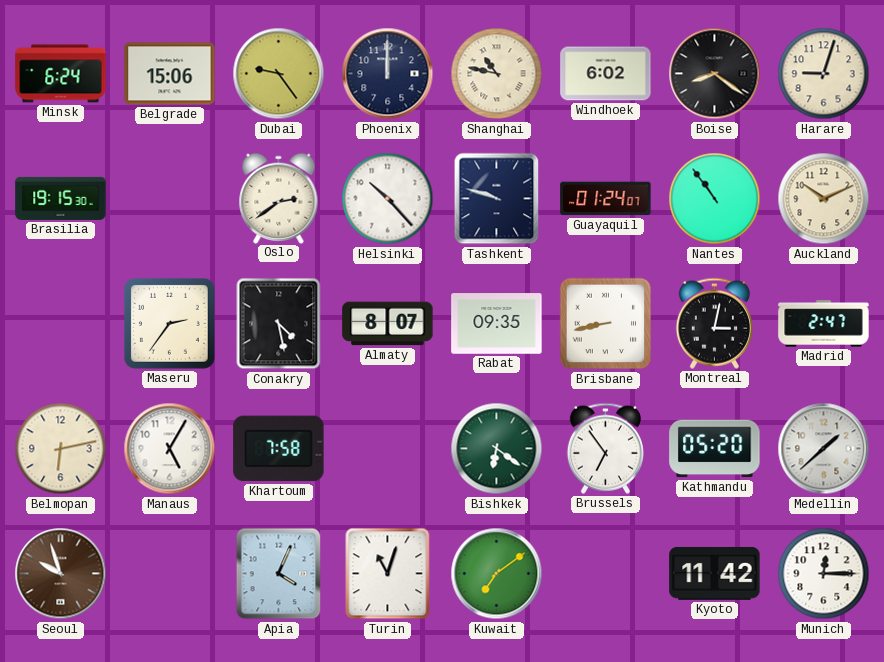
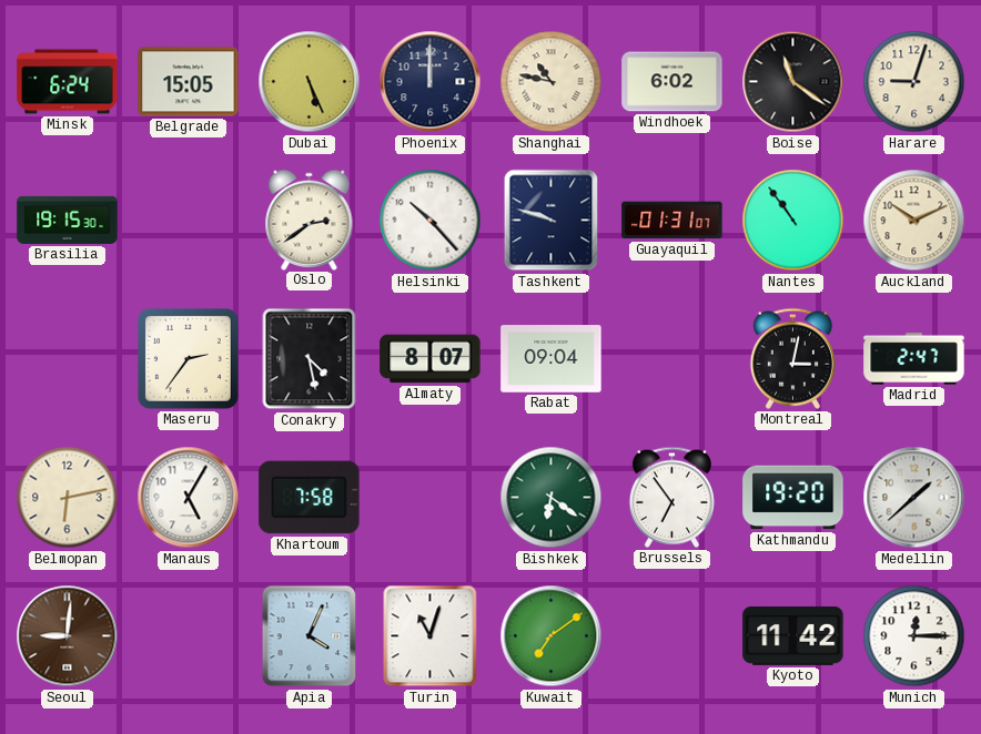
Belgrade: 15:06 -> 15:05
Dubai: 9:24 -> 5:26
Boise: 8:21 -> 11:21
Guayaquil: 01:24 -> 01:31
Rabat: 09:35 -> 09:04
Brisbane: 8:43 -> none
Kathmandu: 05:20 -> 19:20
Seoul: 9:57 -> 9:01
